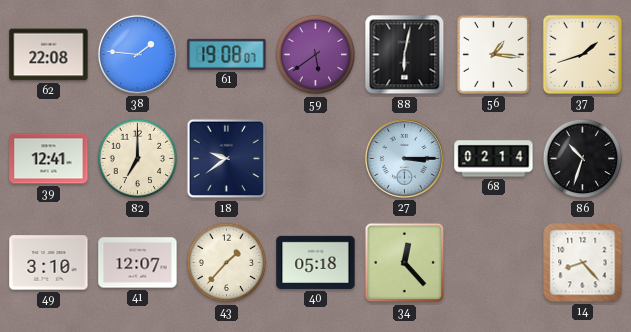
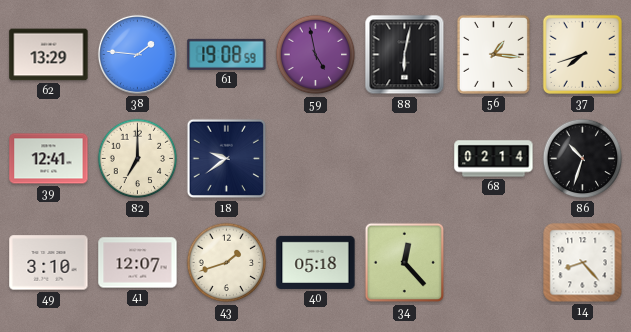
62: 22:08 -> 13:29
61: 19:08:07 -> 19:08:59
59: 5:39 -> 4:58
37: 1:42 -> 7:42
27: 3:15 -> none
43: 1:37 -> 1:42
